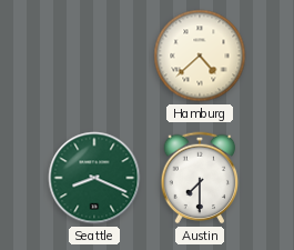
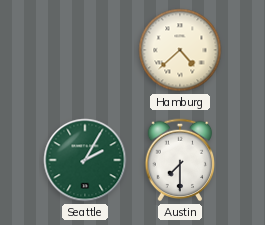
Seattle: 8:19 -> 2:05
